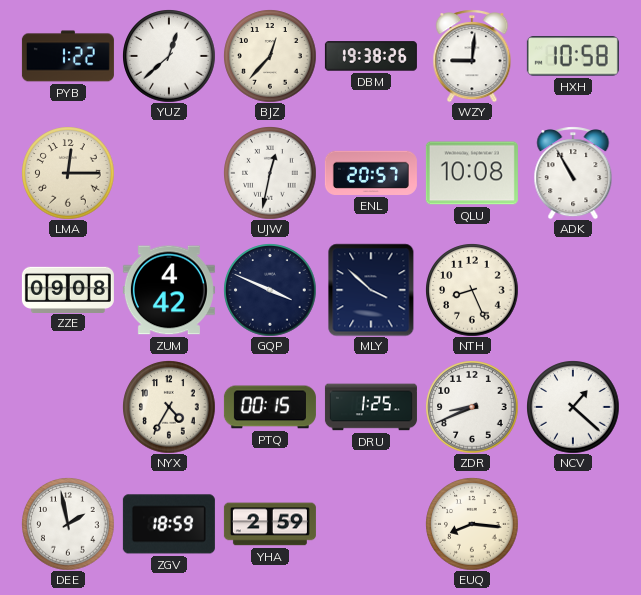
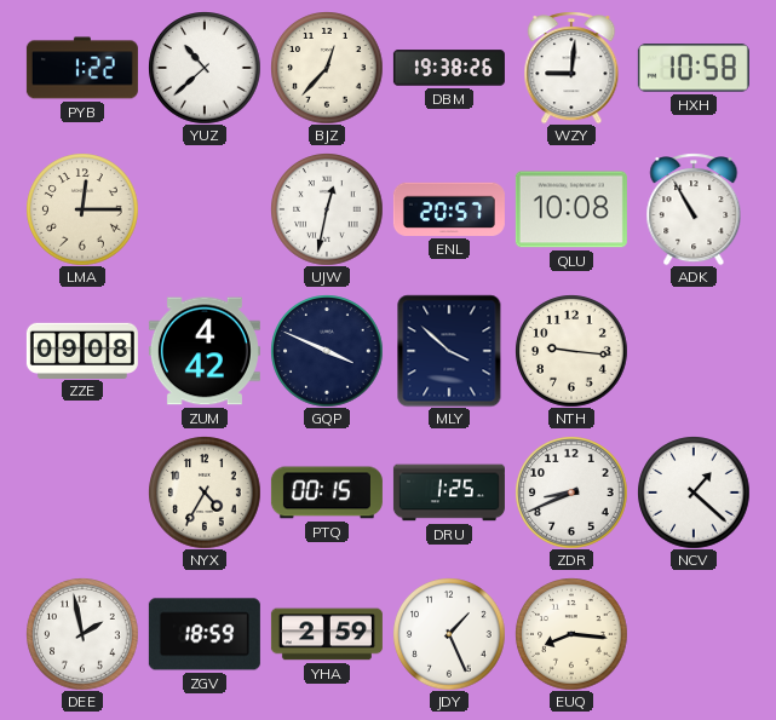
YUZ: 12:38 -> 10:38
NTH: 8:26 -> 9:16
JDY: none -> 1:26
